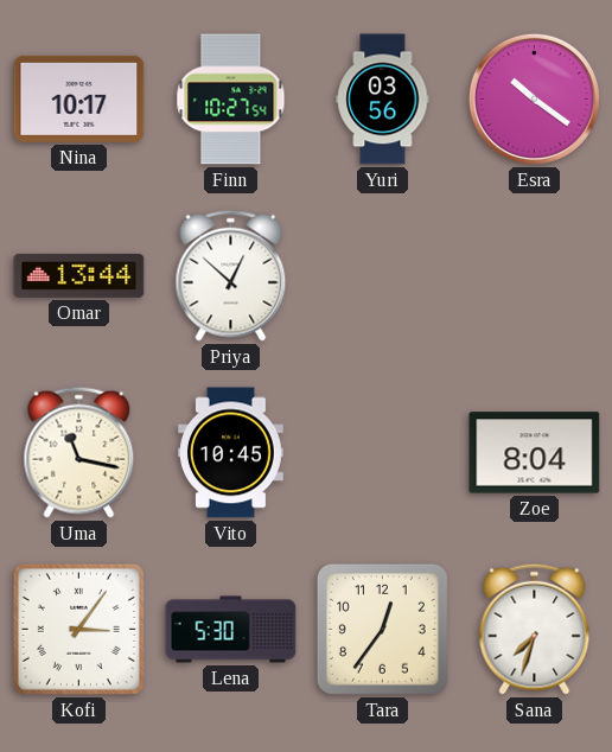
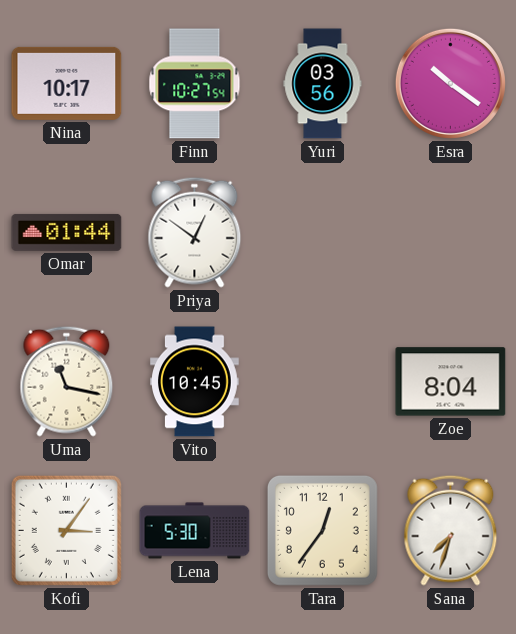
Omar: 13:44 -> 01:44
Priya: 12:52 -> 12:51
